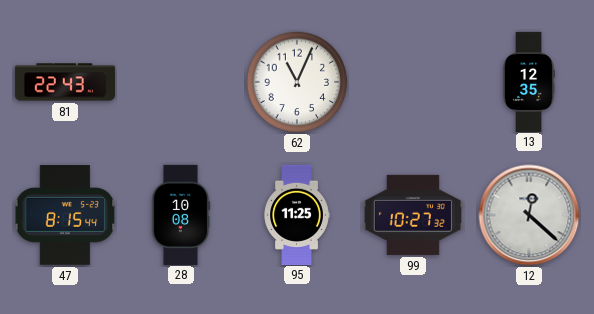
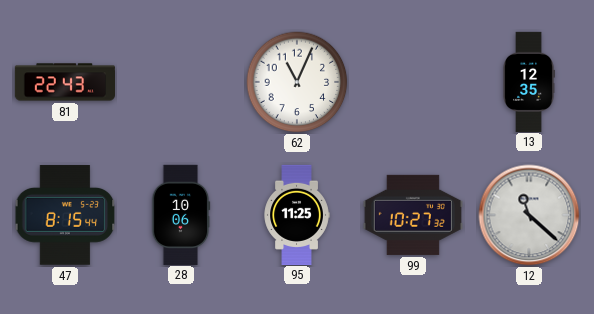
28: 10:08 -> 10:06
12: 12:22 -> 11:22
